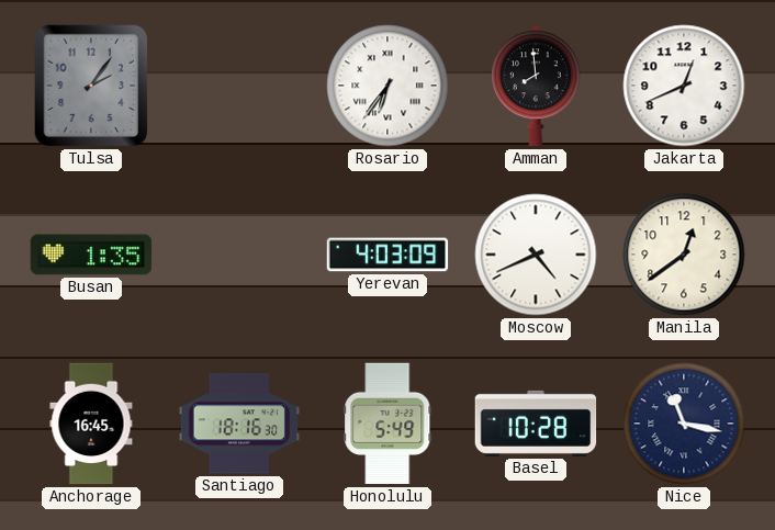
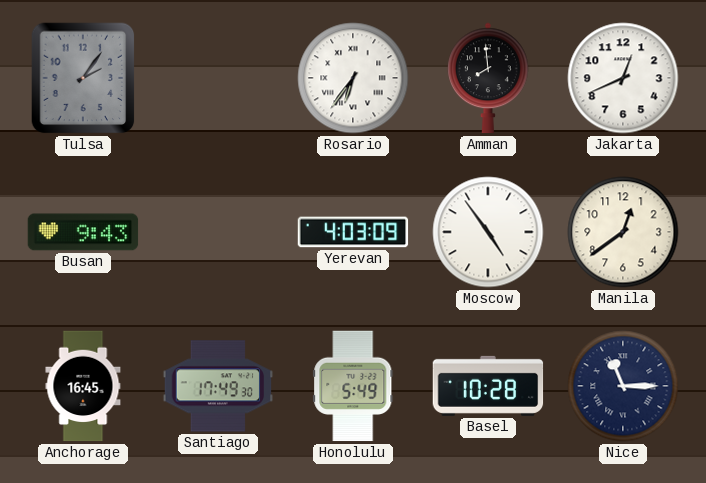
Busan: 1:35 -> 9:43
Moscow: 4:41 -> 4:54
Santiago: 18:16 -> 17:49
Nice: 11:17 -> 11:15
